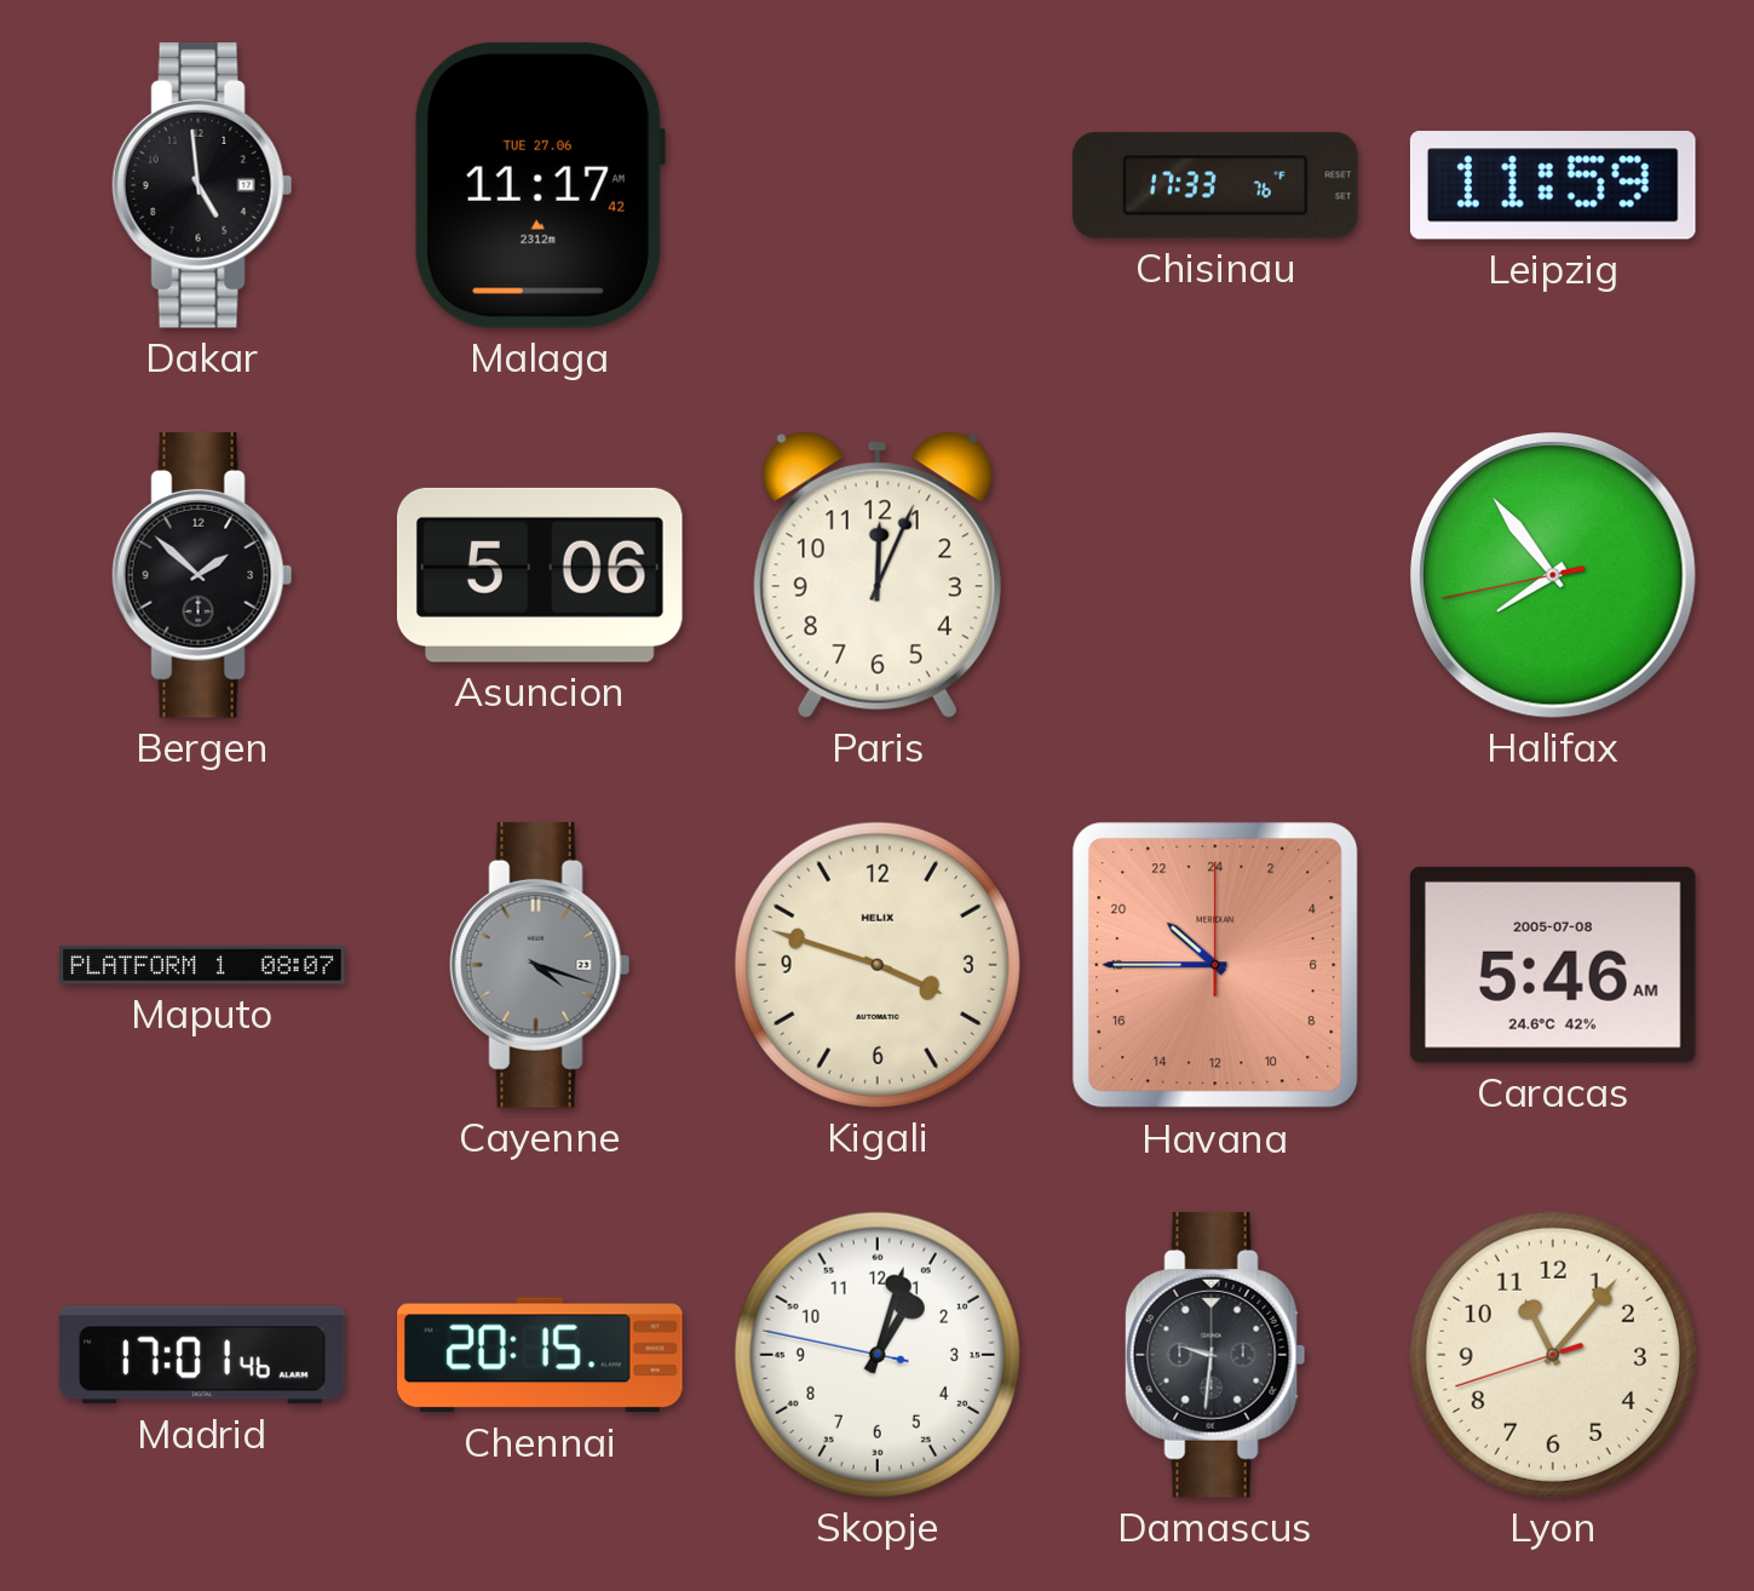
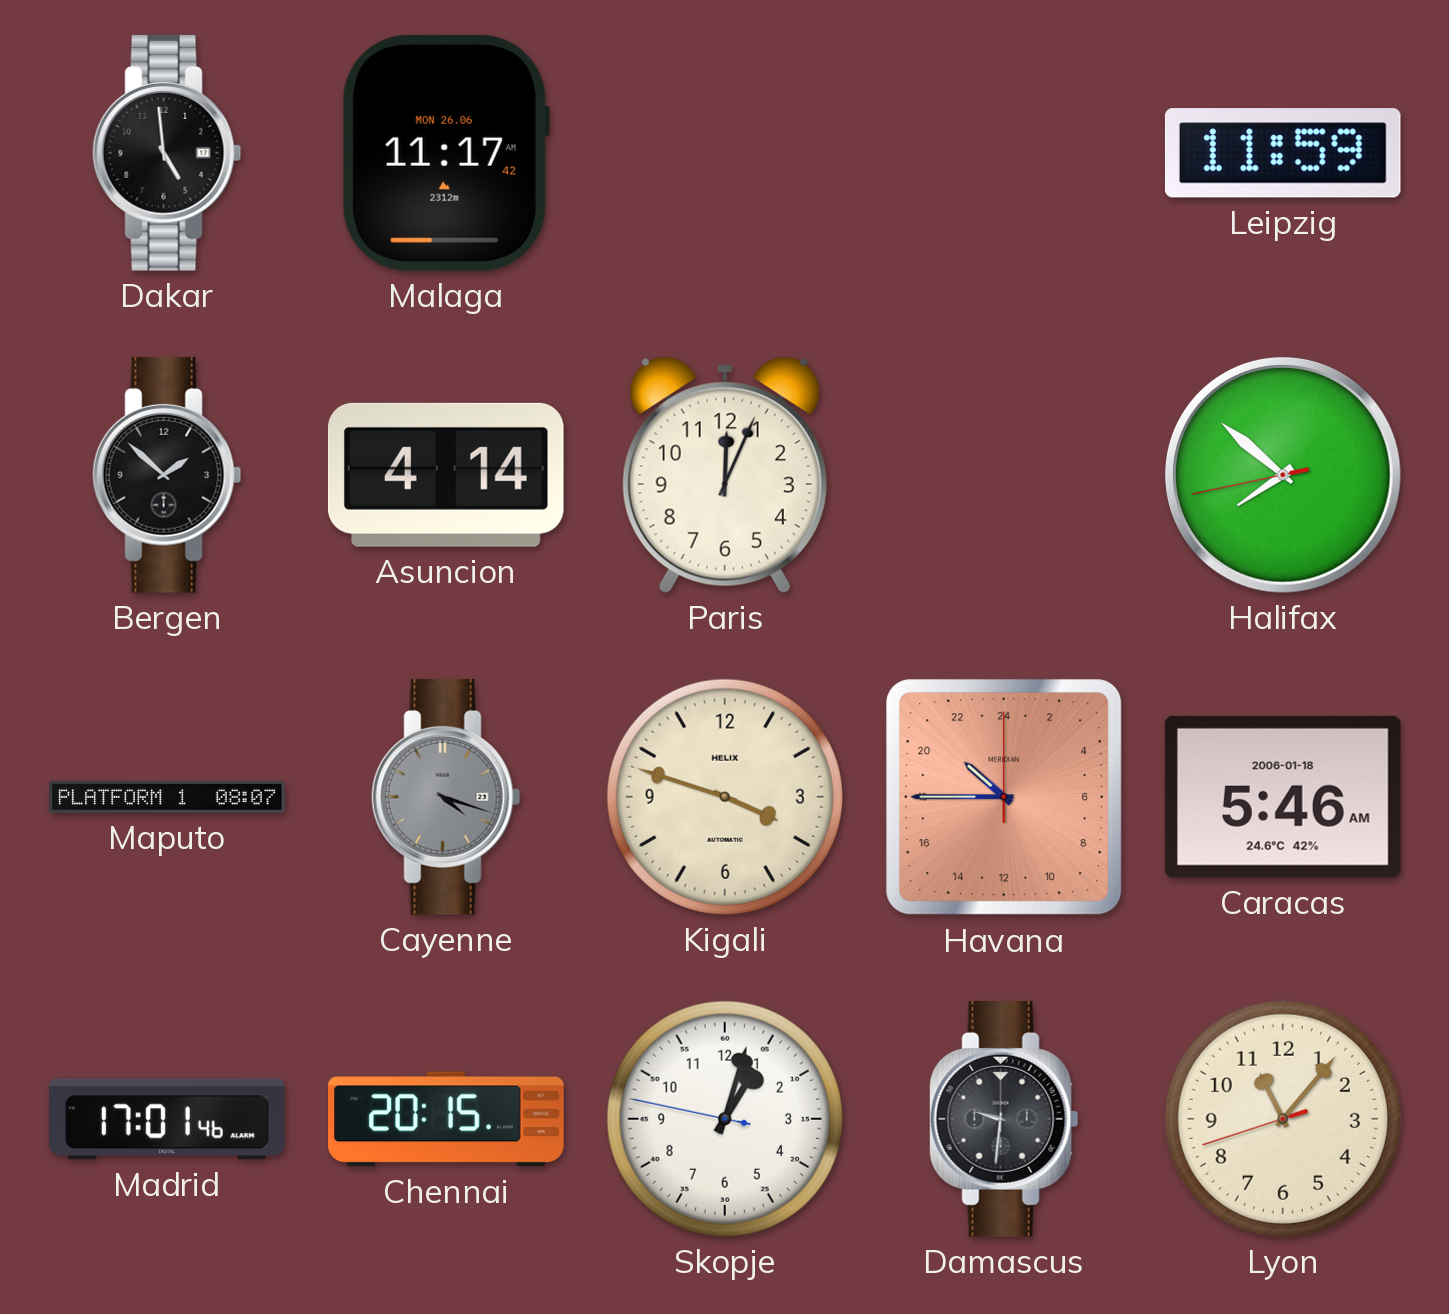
Malaga date: TUE 27.06 -> MON 26.06
Chisinau: 17:33 -> none
Asuncion: 5:06 -> 4:14
Halifax: 7:53 -> 7:51
Caracas date: 2005-07-08 -> 2006-01-18
